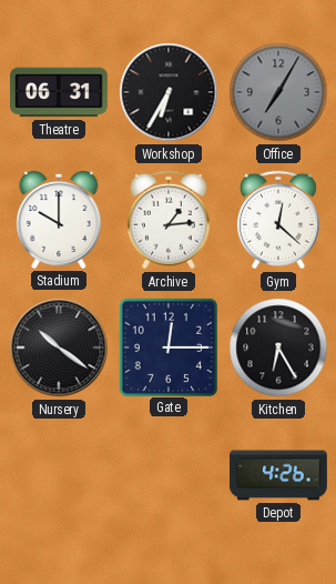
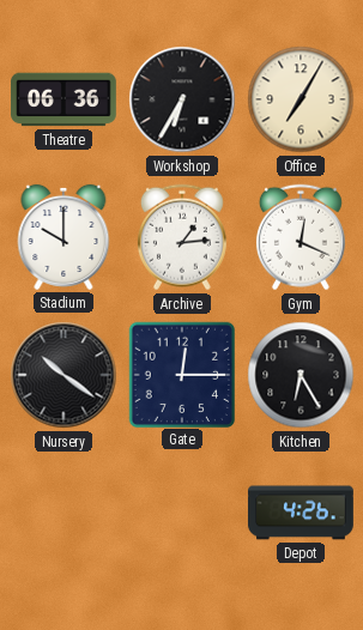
Theatre: 06:31 -> 06:36
Office dial: grey -> cream
Gym: 12:22 -> 12:19
